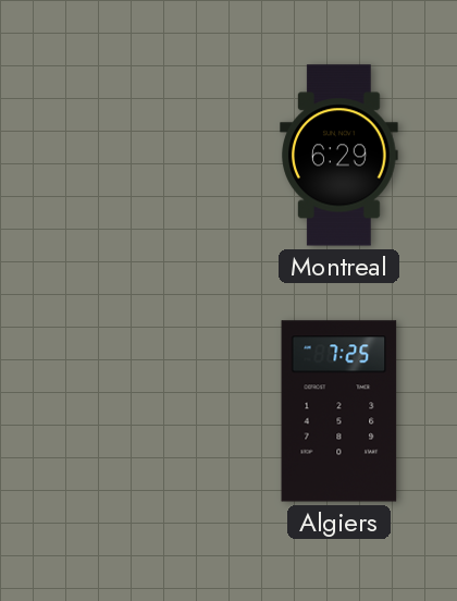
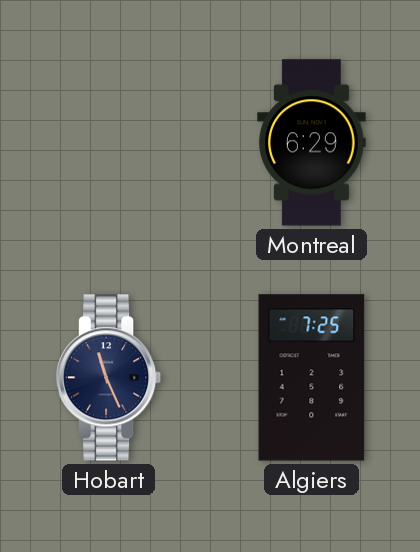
Hobart: none -> 11:26
